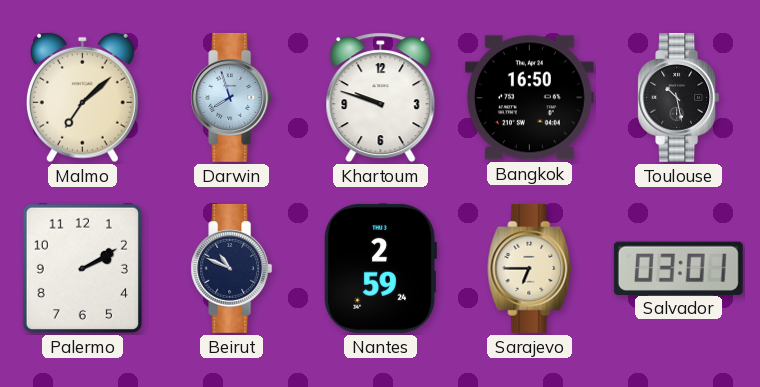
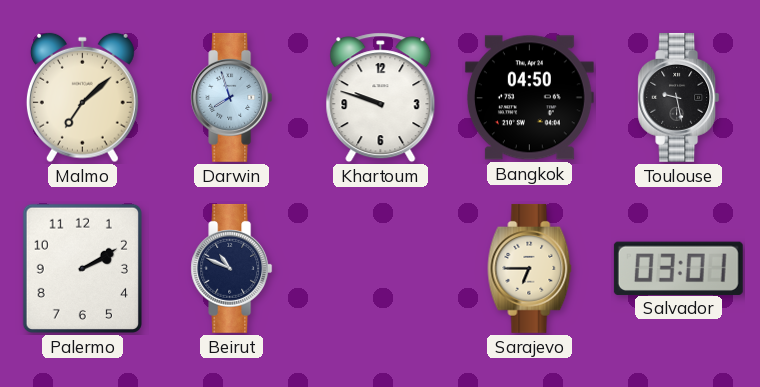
Bangkok: 16:50 -> 04:50
Toulouse: 10:28 -> 9:28
Nantes: 2:59 -> none
